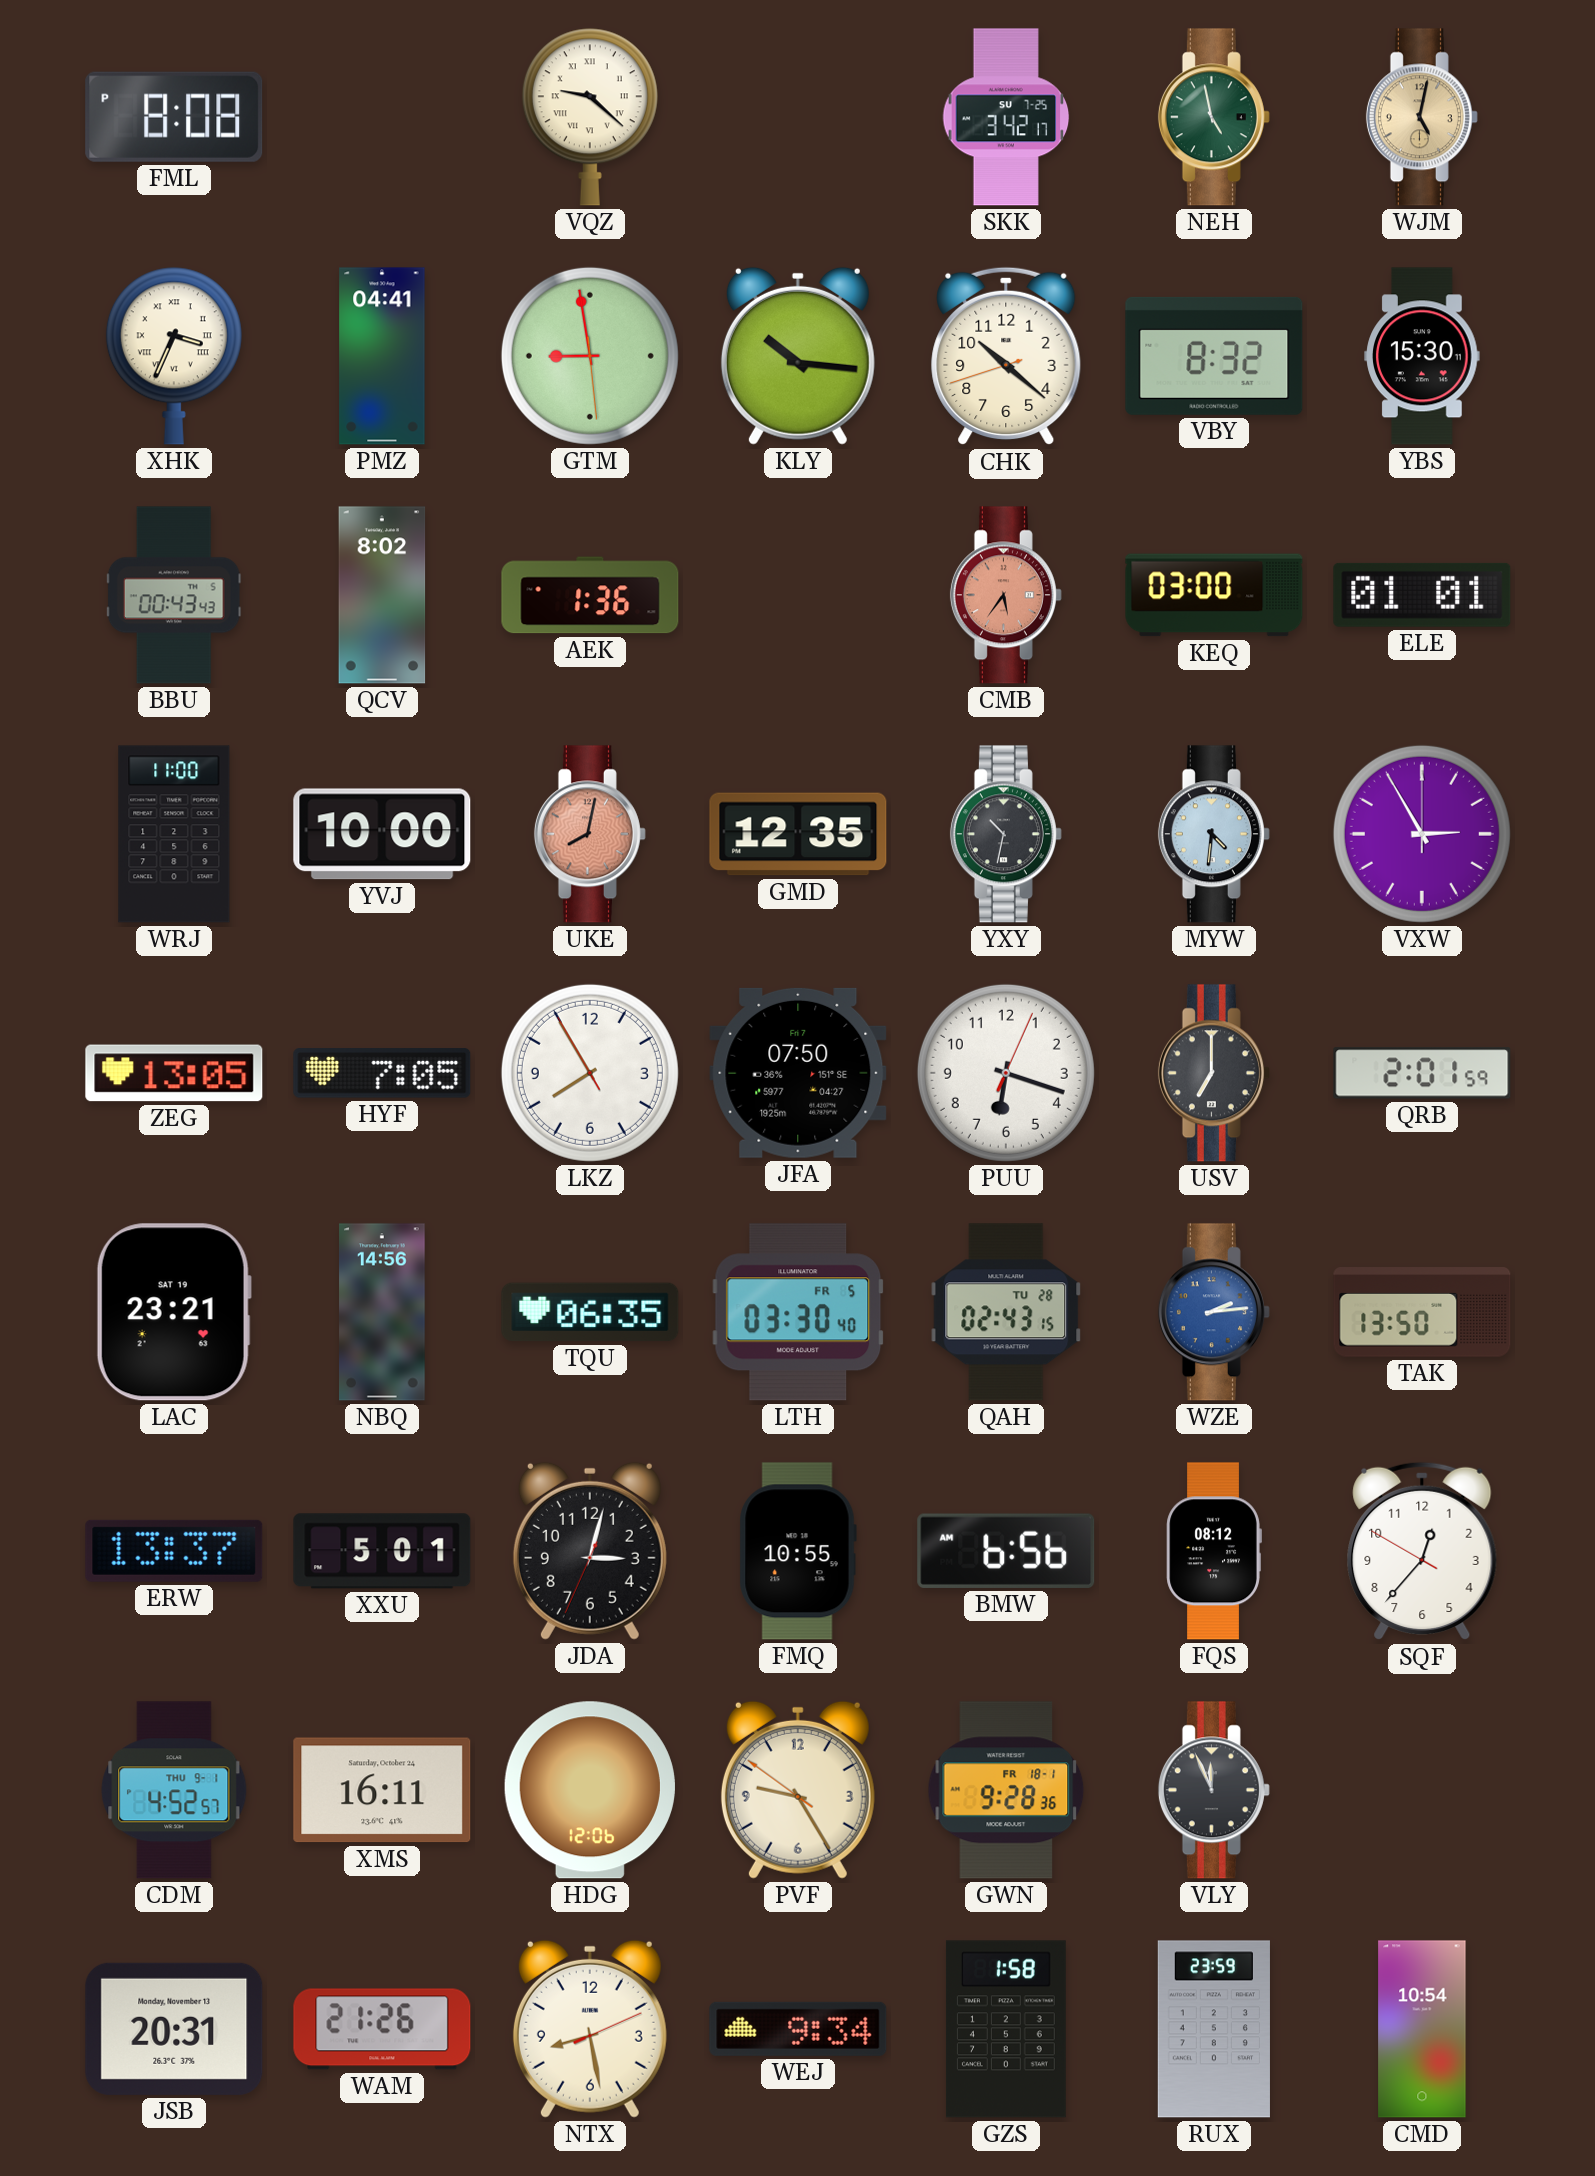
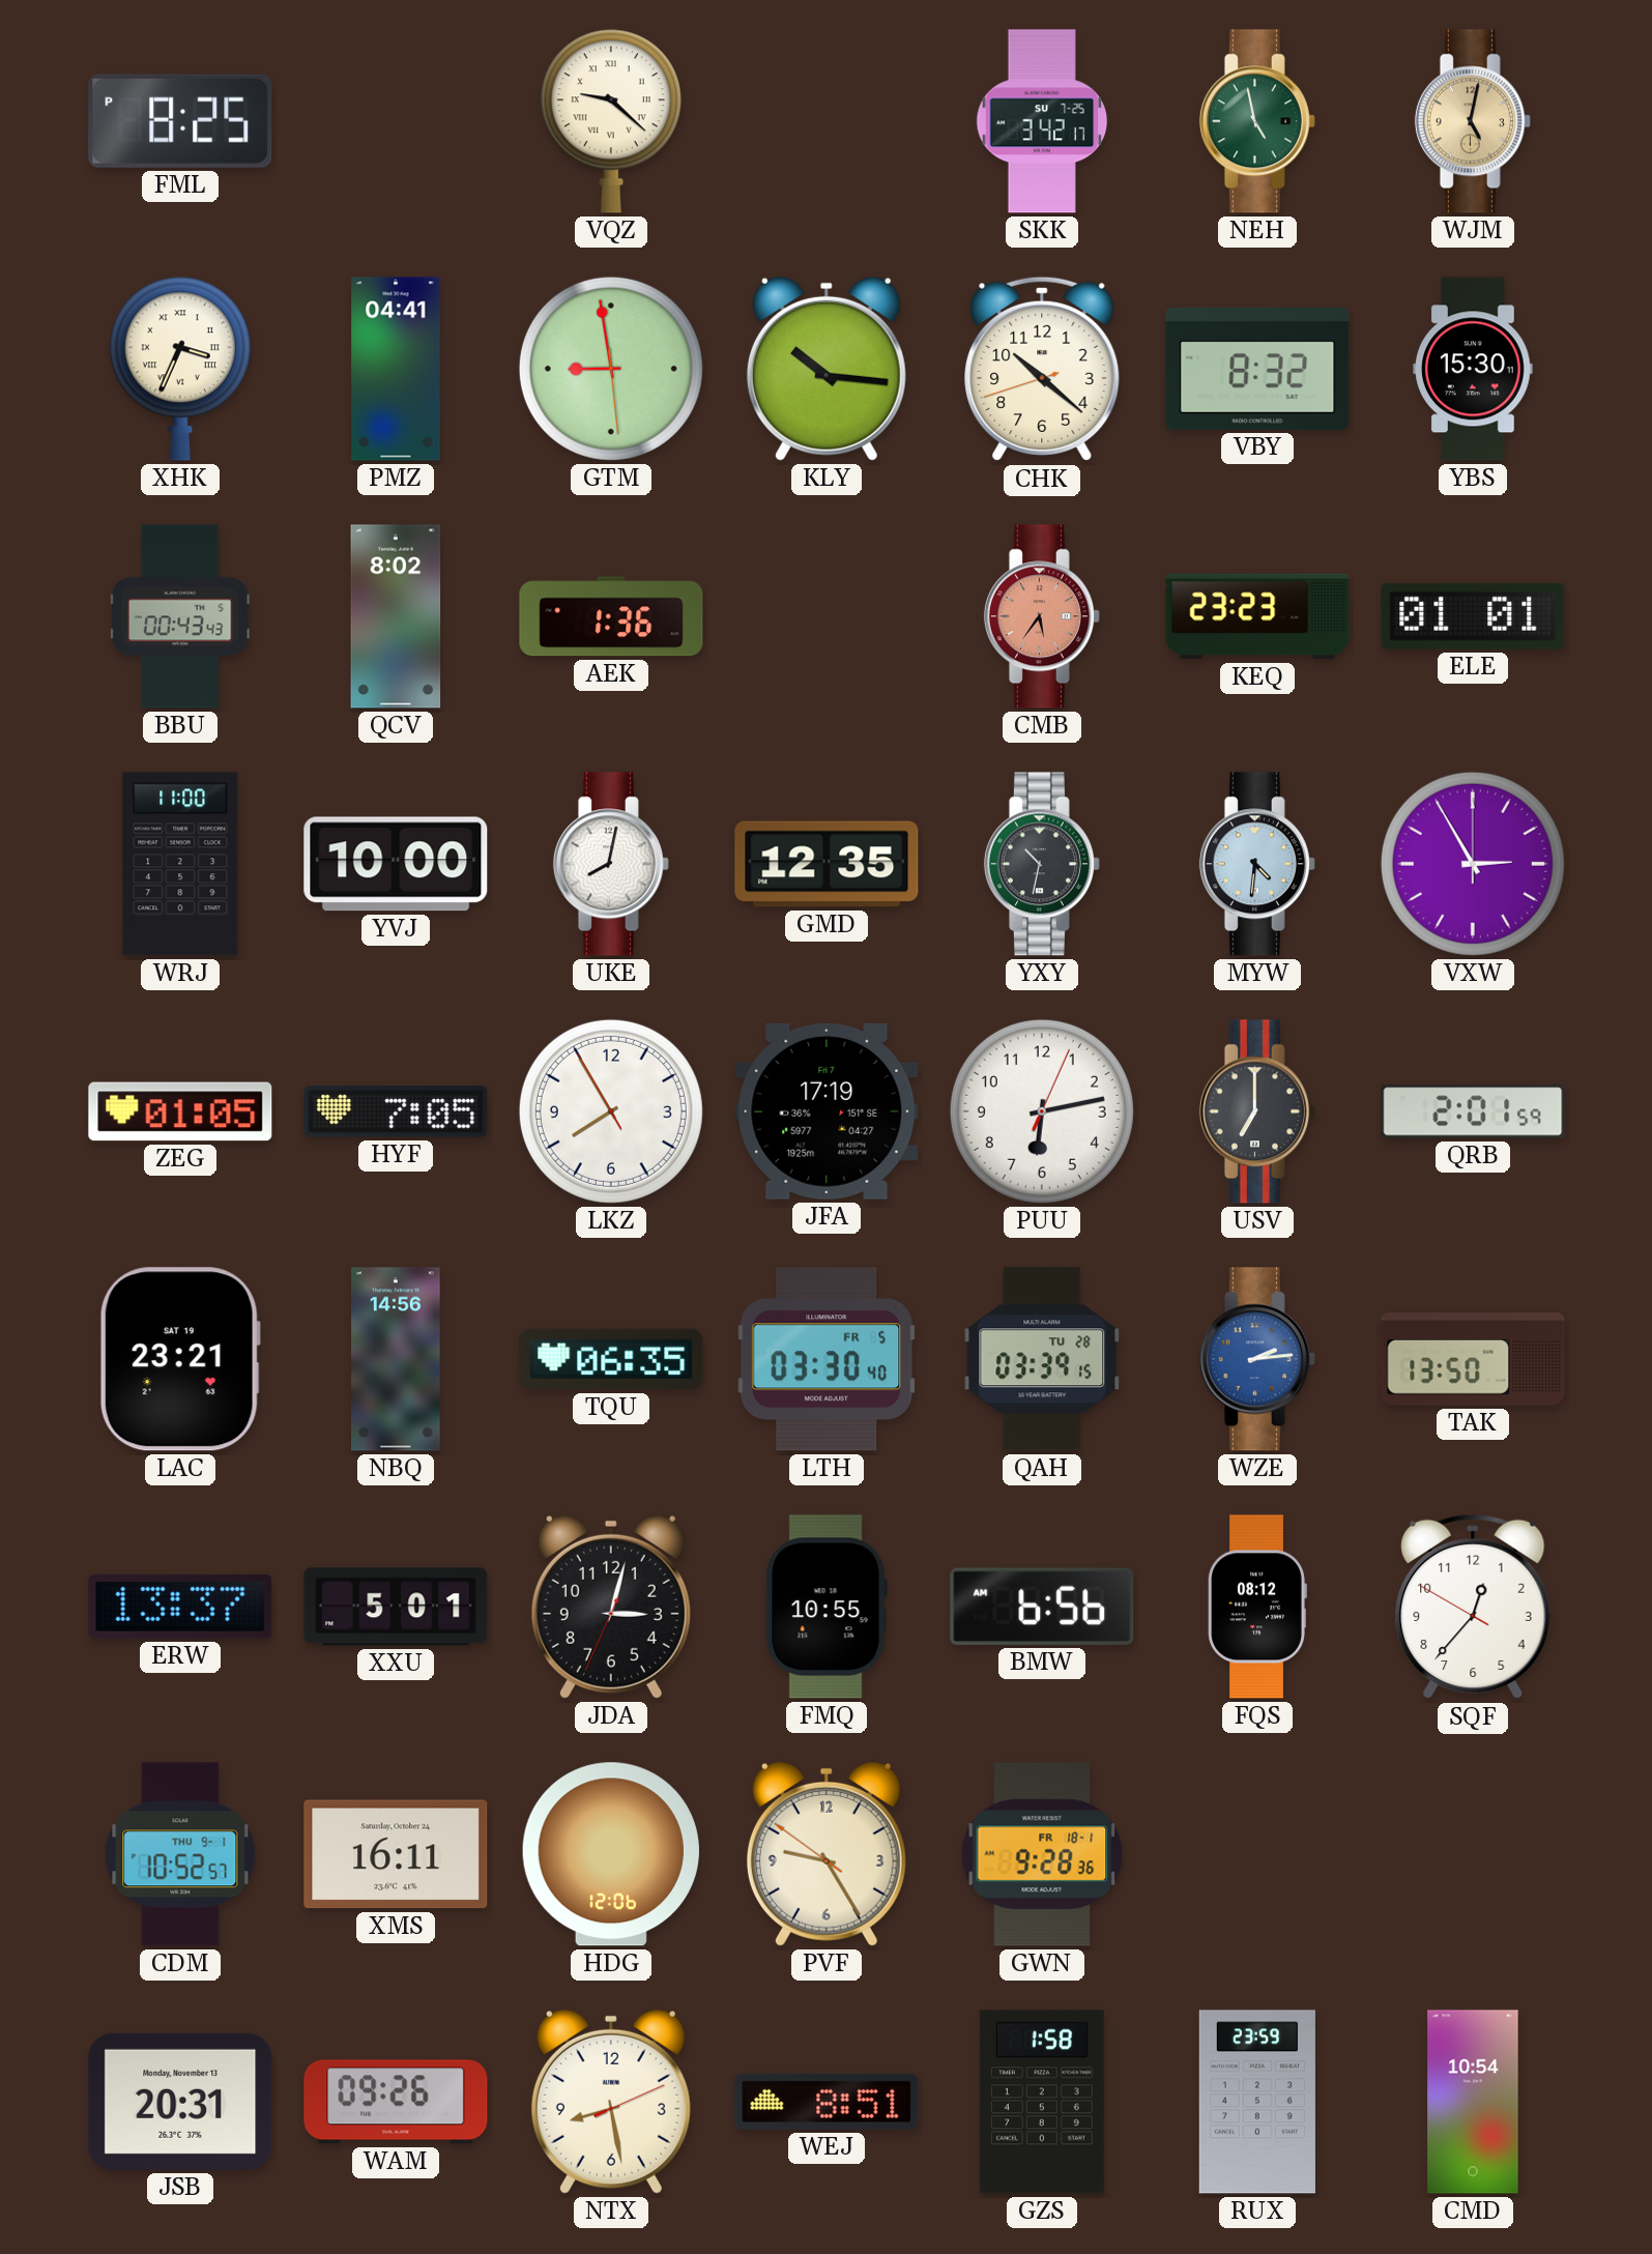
FML: 8:08 -> 8:25
KEQ: 03:00 -> 23:23
UKE dial: salmon -> white
ZEG: 13:05 -> 01:05
JFA: 07:50 -> 17:19
PUU: 6:18 -> 6:13
QAH: 02:43 -> 03:39
CDM: 4:52 -> 10:52
VLY: 11:56 -> none
WAM: 21:26 -> 09:26
WEJ: 9:34 -> 8:51
